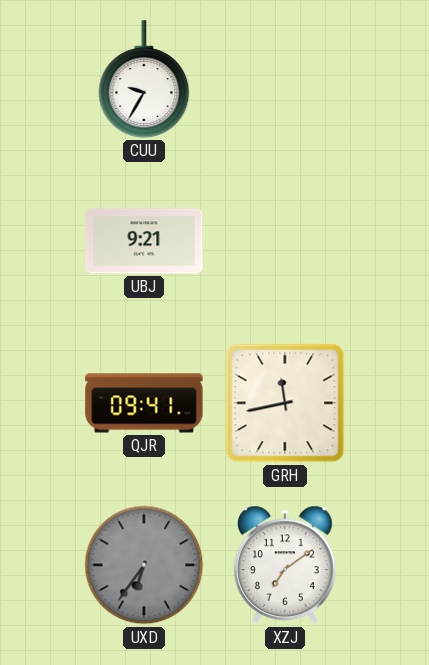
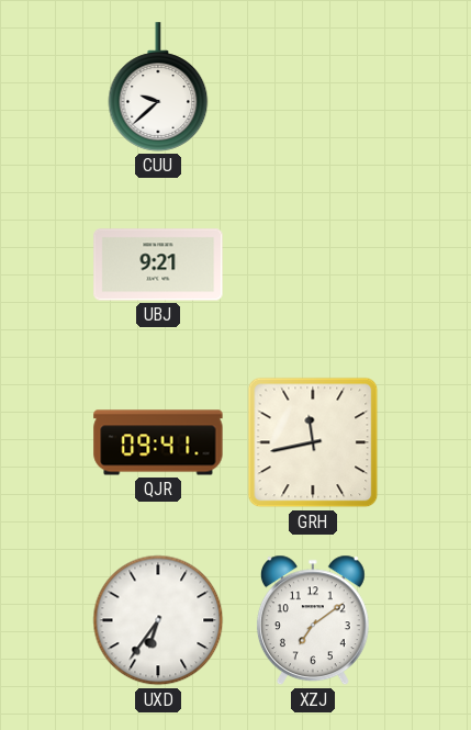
CUU: 9:35 -> 9:38
UXD dial: grey -> white
